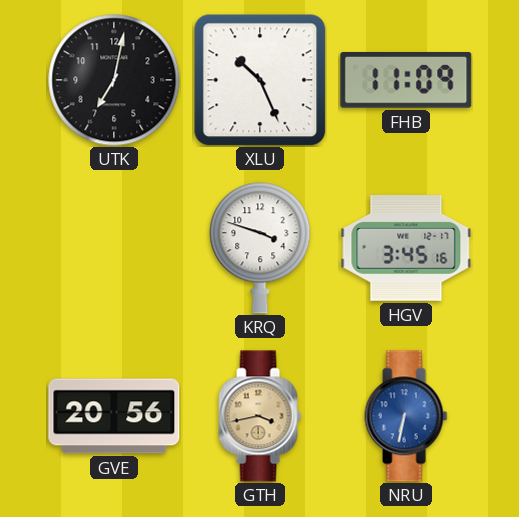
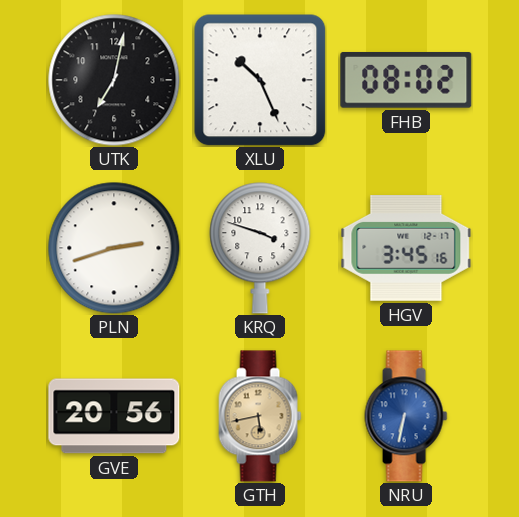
FHB: 11:09 -> 08:02
PLN: none -> 2:42
GTH: 3:43 -> 5:43
